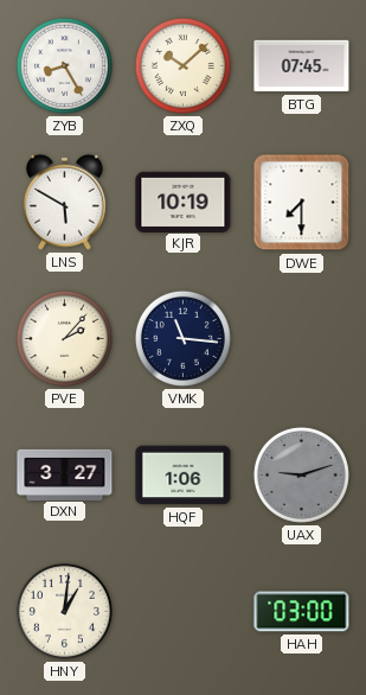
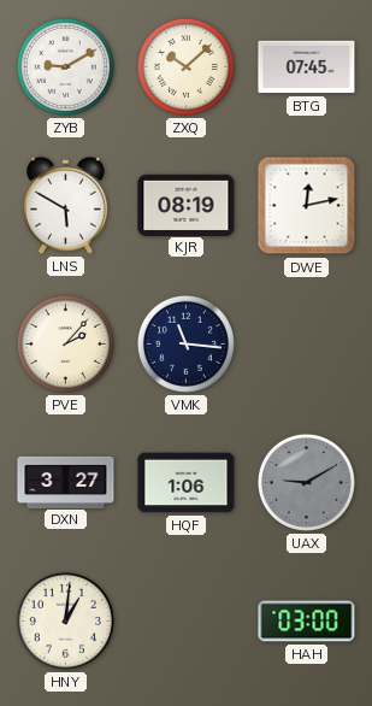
ZYB: 8:25 -> 9:10
KJR: 10:19 -> 08:19
DWE: 7:30 -> 12:13
UAX: 9:12 -> 9:10
